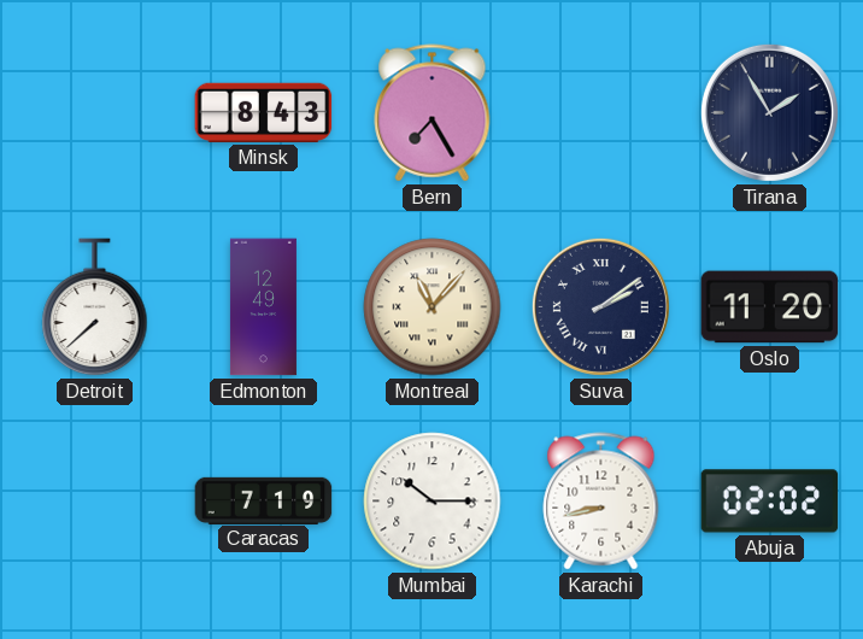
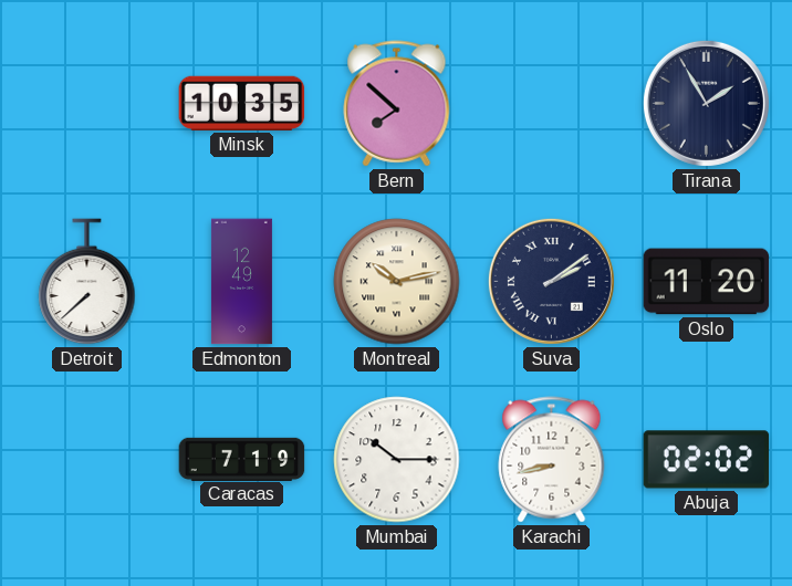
Minsk: 8:43 -> 10:35
Bern: 7:25 -> 7:52
Montreal: 11:07 -> 10:13
